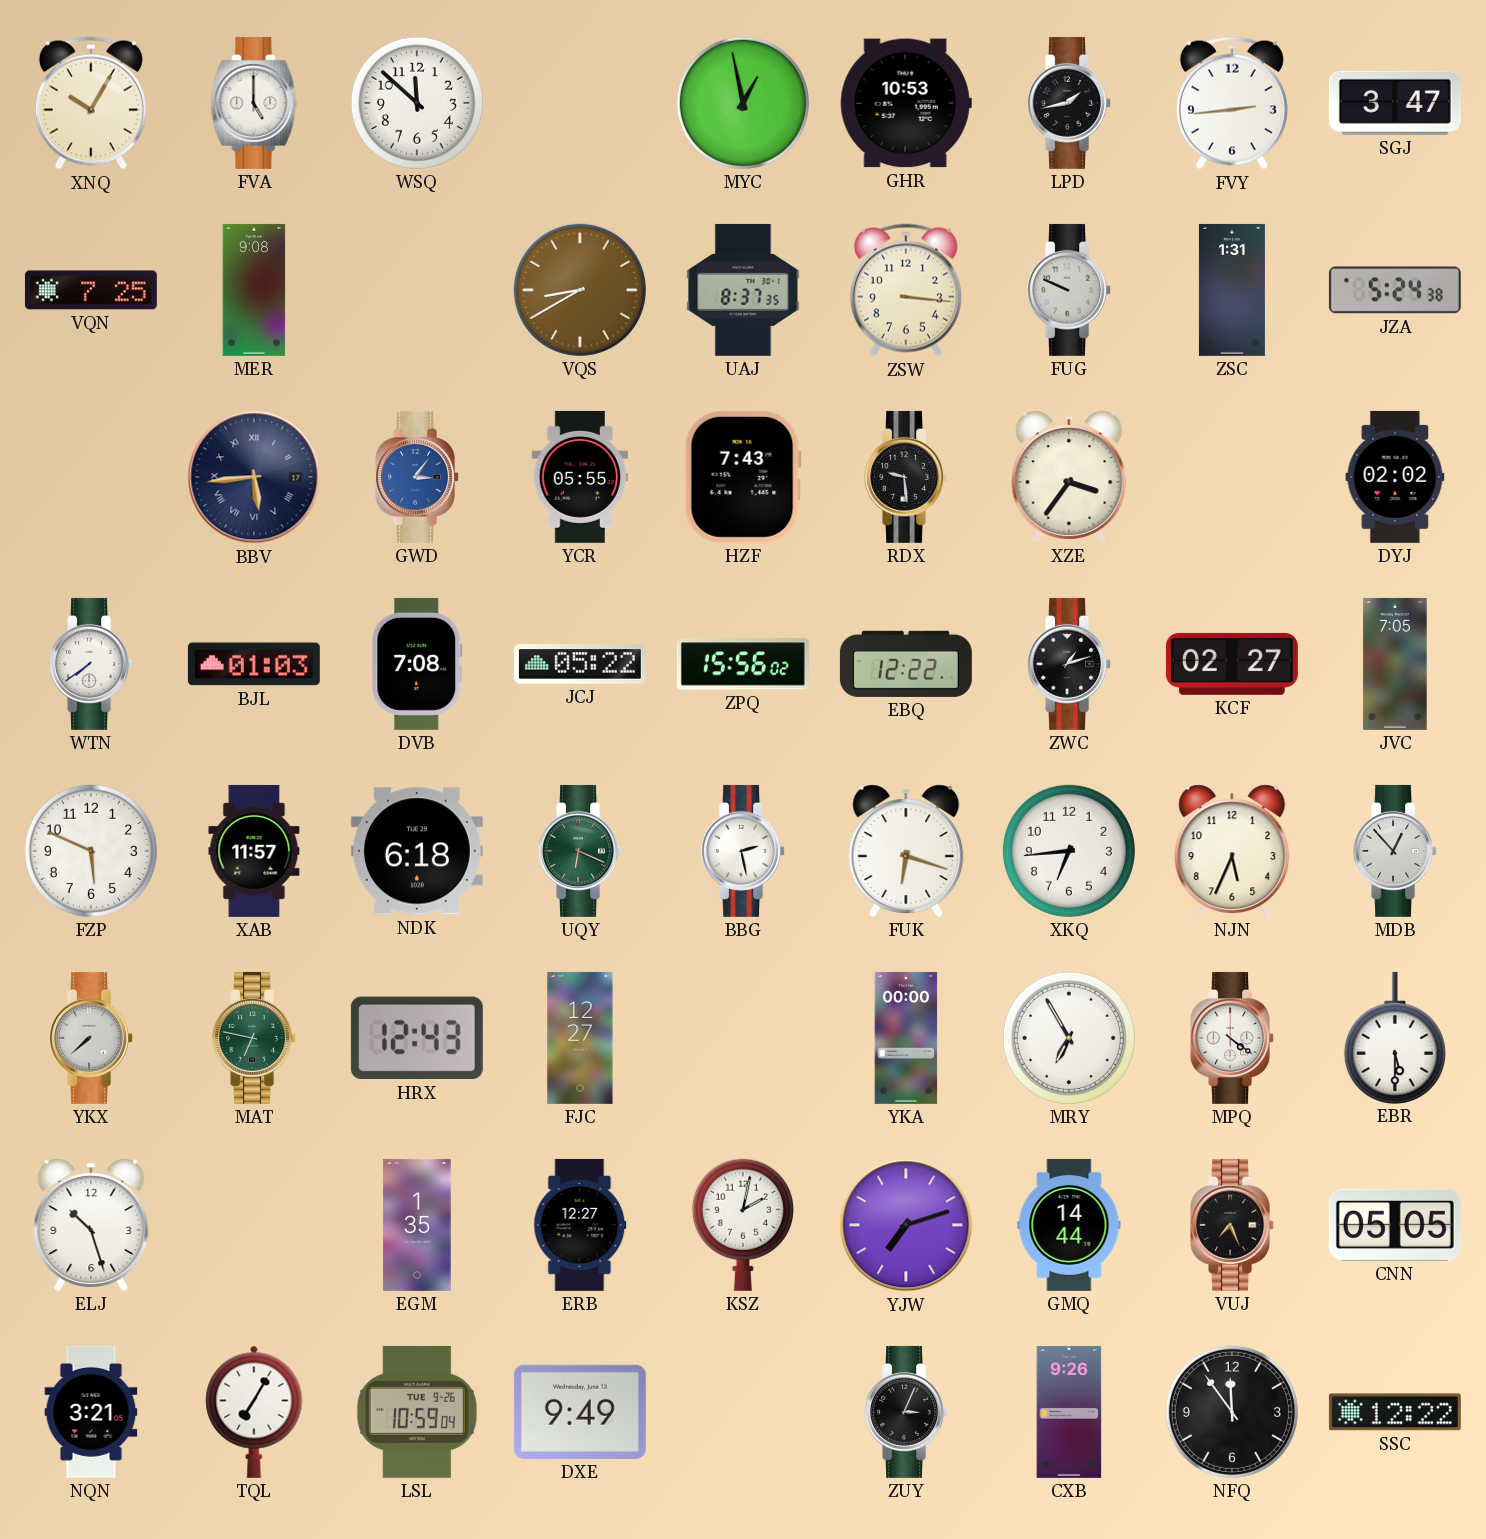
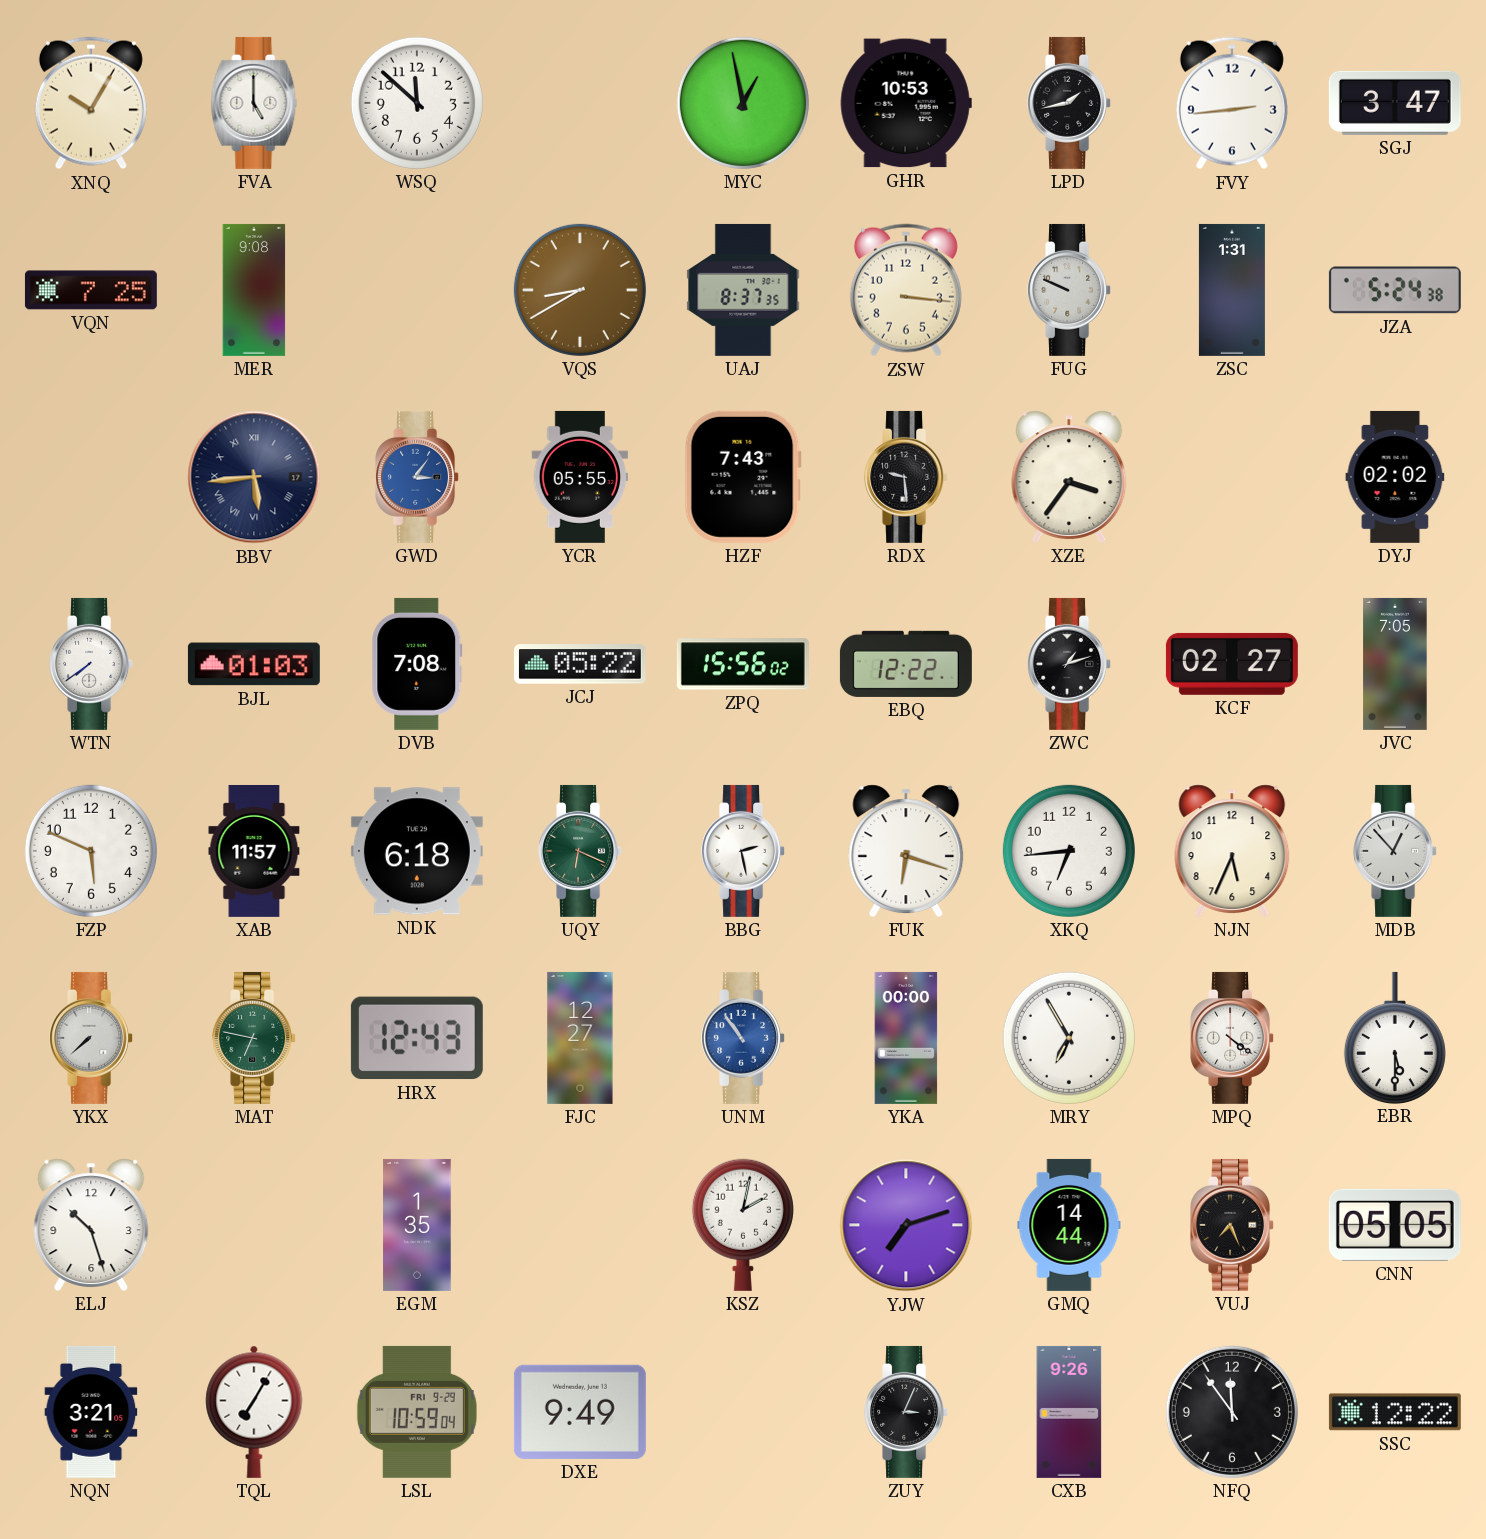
UNM: none -> 10:54
ERB: 12:27 -> none
LSL date: TUE 9-26 -> FRI 9-29
